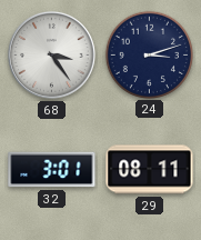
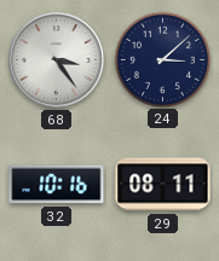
24: 3:12 -> 3:08
32: 3:01 -> 10:16
